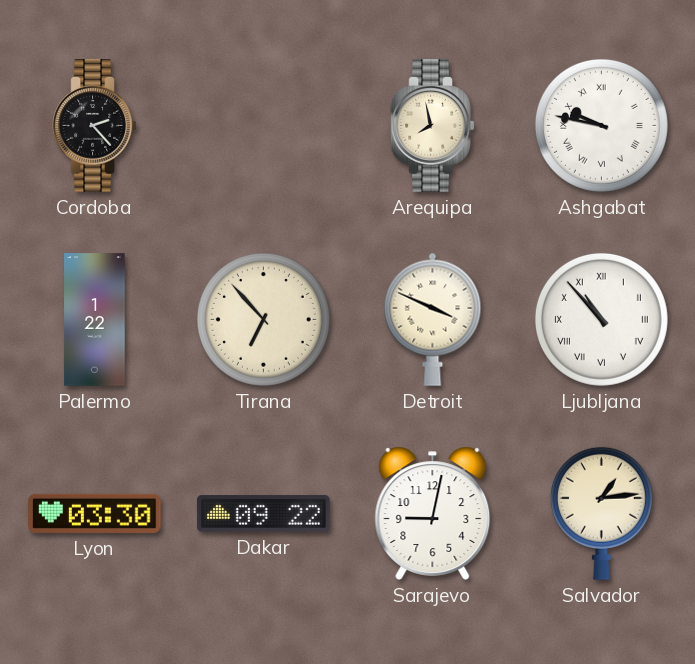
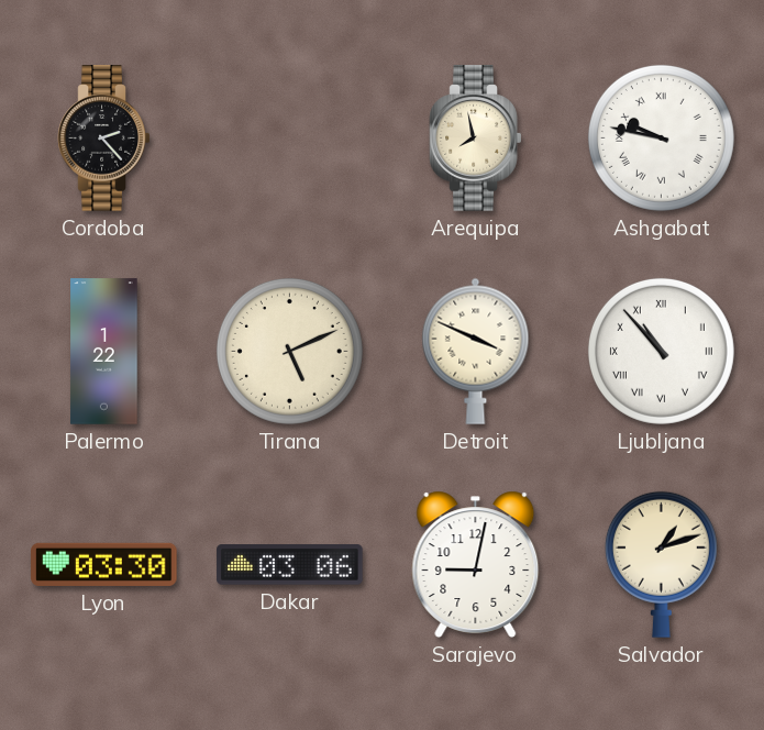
Tirana: 6:53 -> 5:11
Dakar: 09:22 -> 03:06
Salvador: 1:14 -> 1:12
